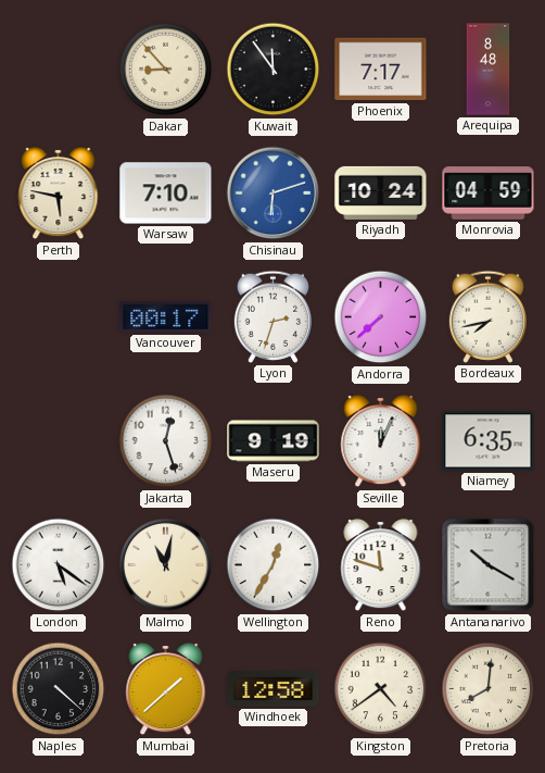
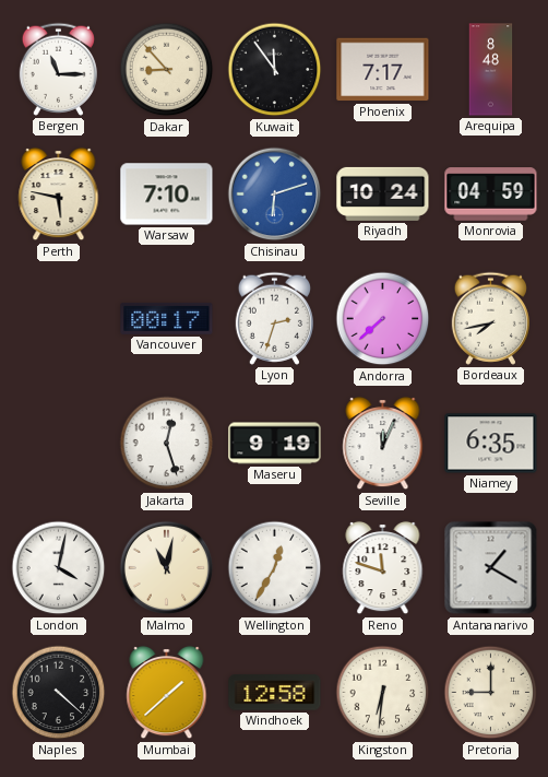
Bergen: none -> 11:15
London: 5:21 -> 4:02
Antananarivo: 10:20 -> 1:20
Kingston: 4:39 -> 6:31
Pretoria: 8:01 -> 9:00
